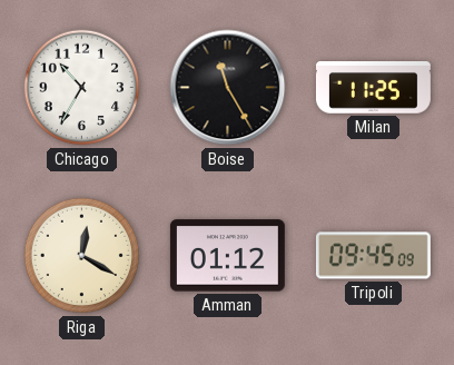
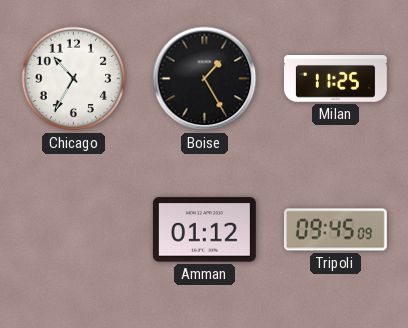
Boise: 11:25 -> 1:25
Riga: 12:20 -> none
